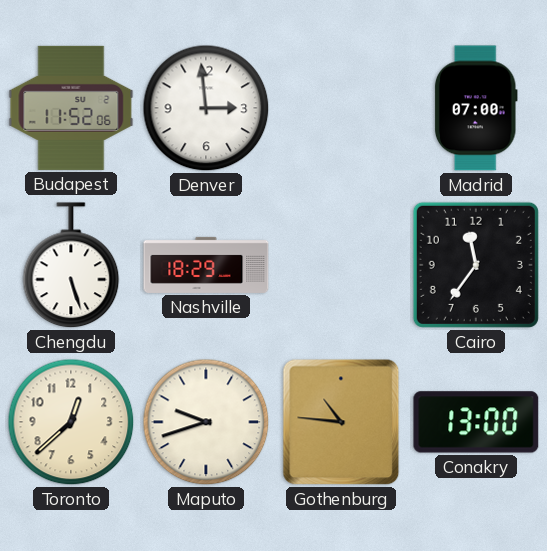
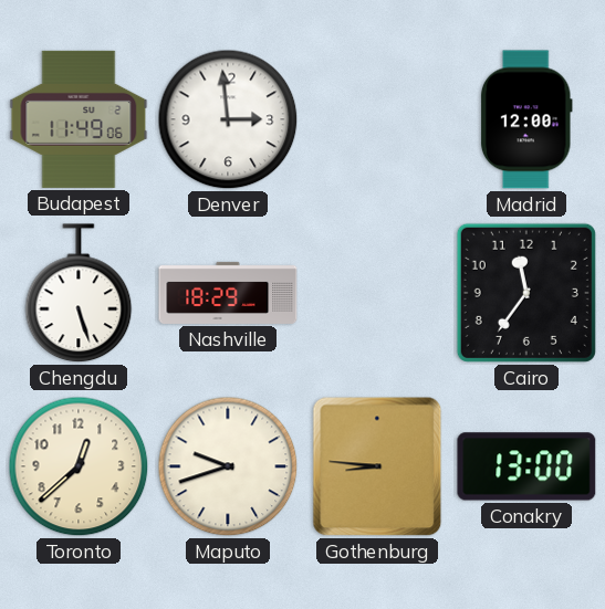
Budapest: 11:52 -> 11:49
Madrid: 07:00 -> 12:00
Gothenburg: 10:46 -> 8:46
